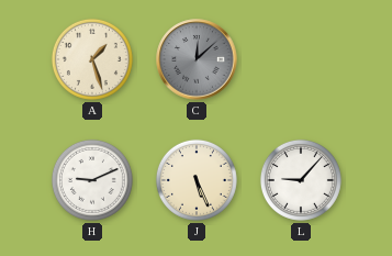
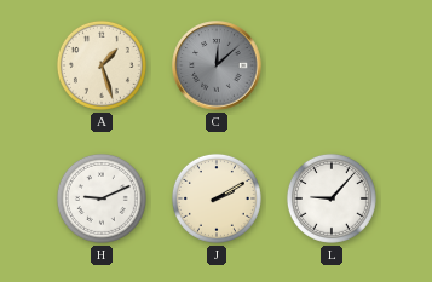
J: 5:26 -> 2:10
